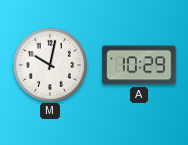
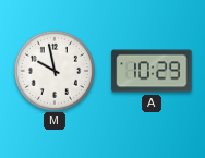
M: 10:02 -> 9:58
